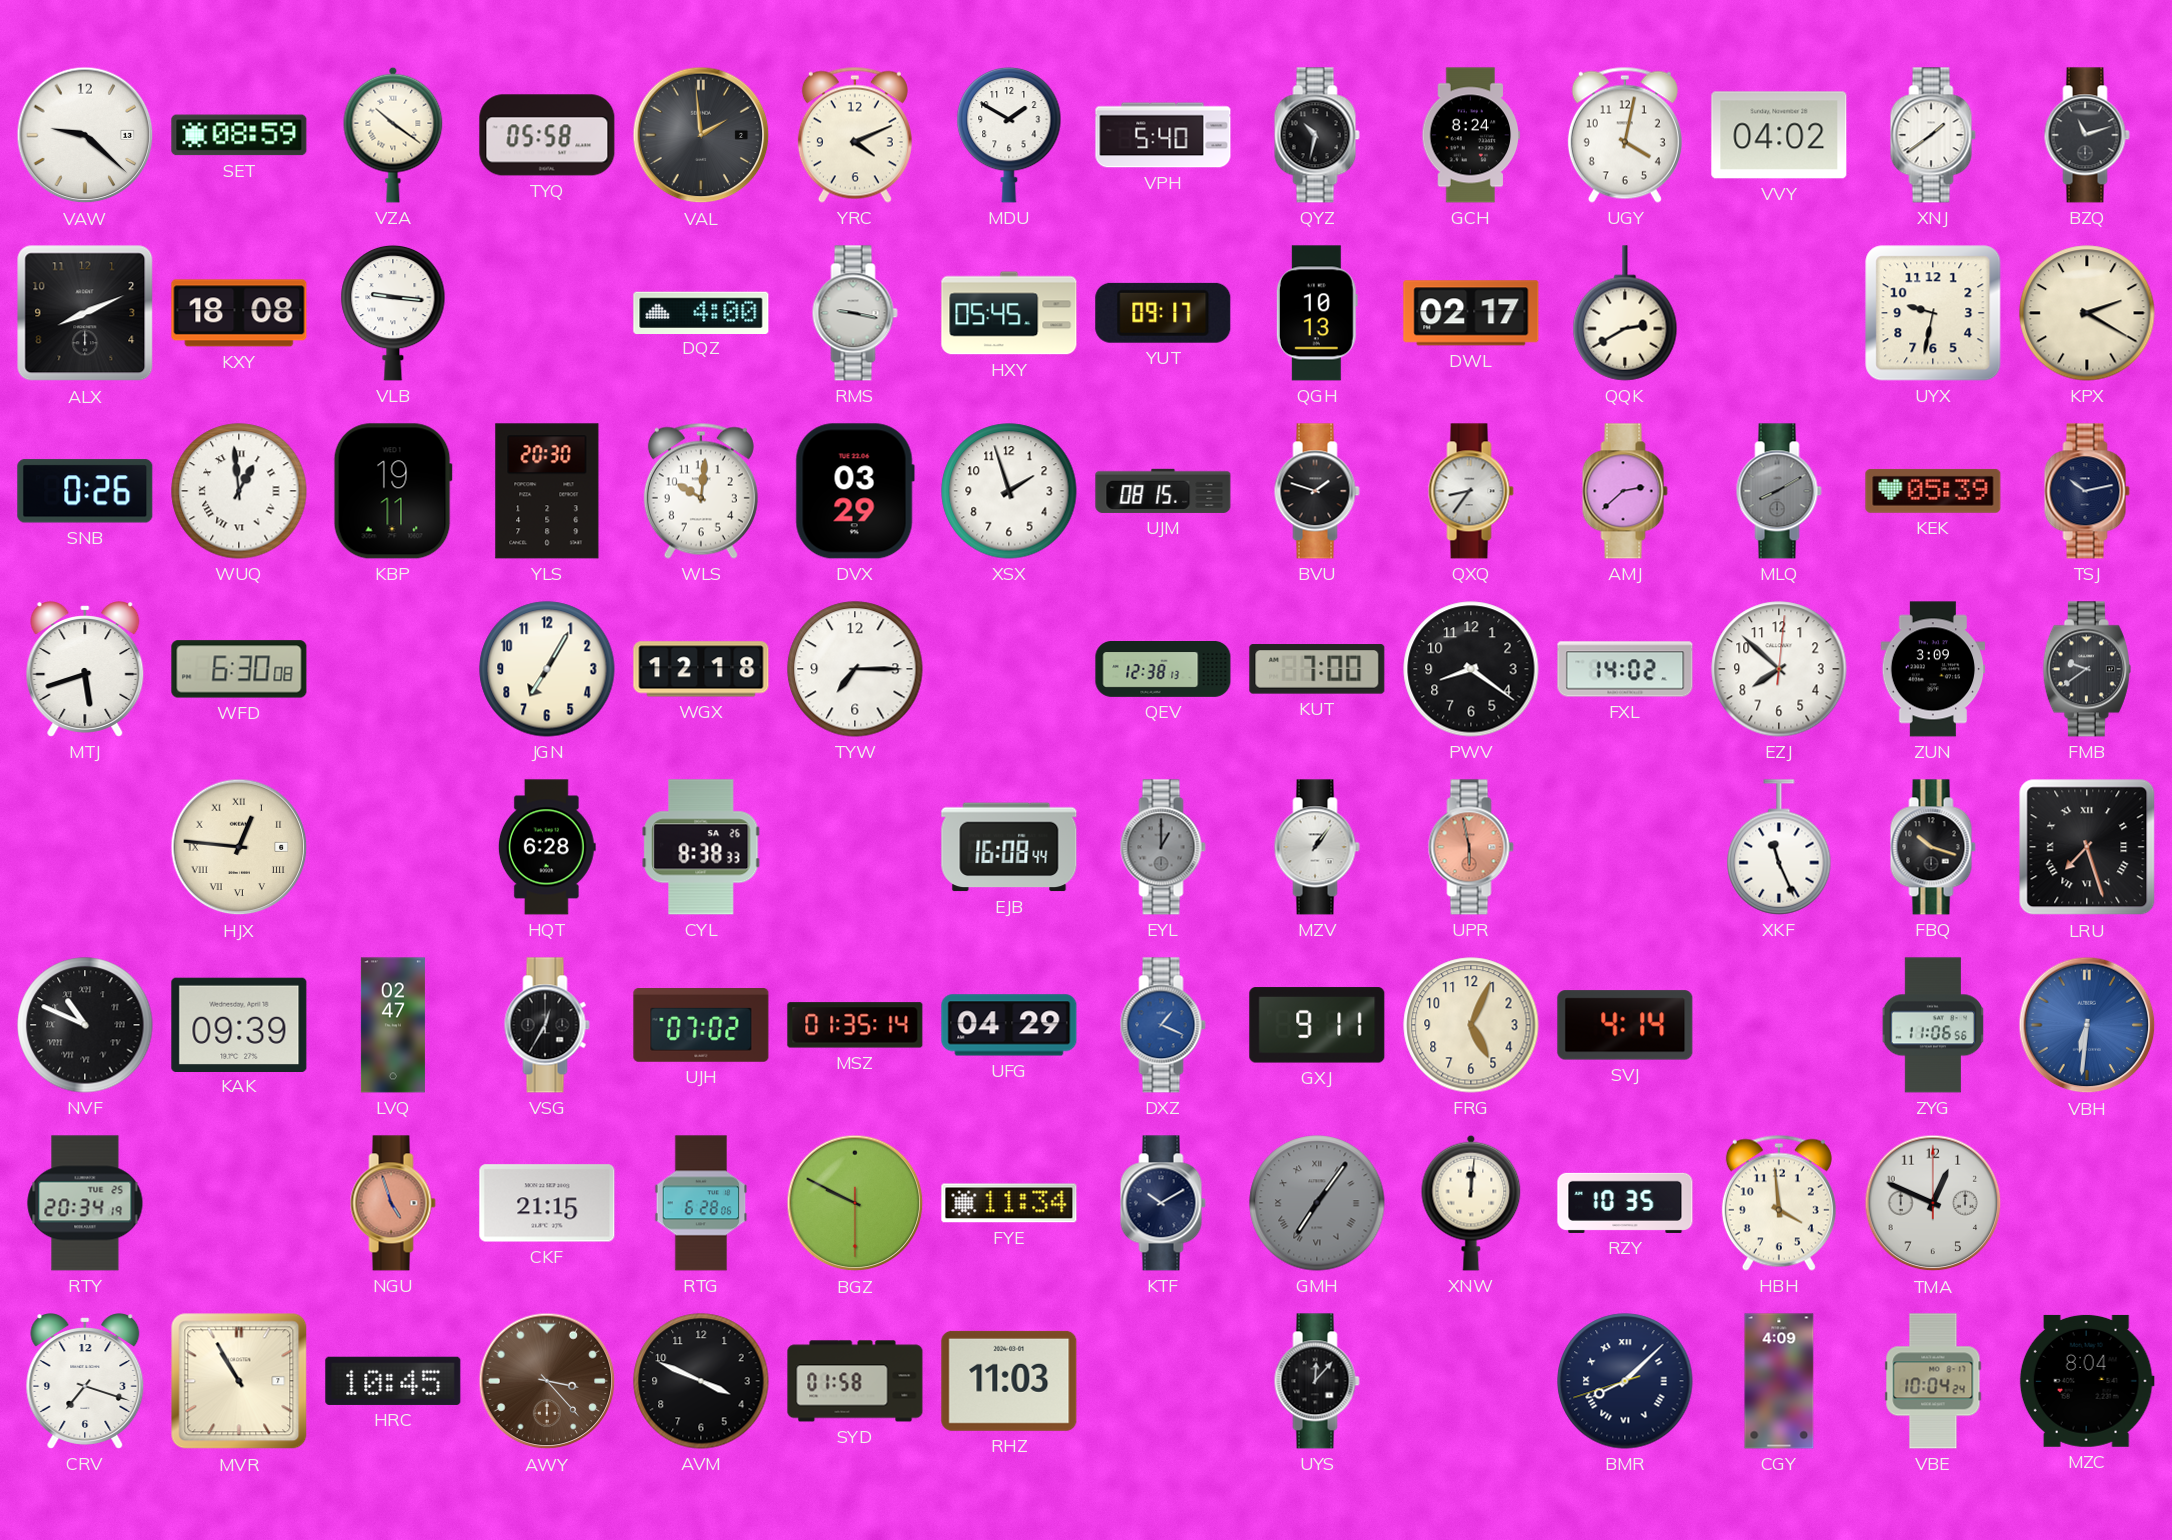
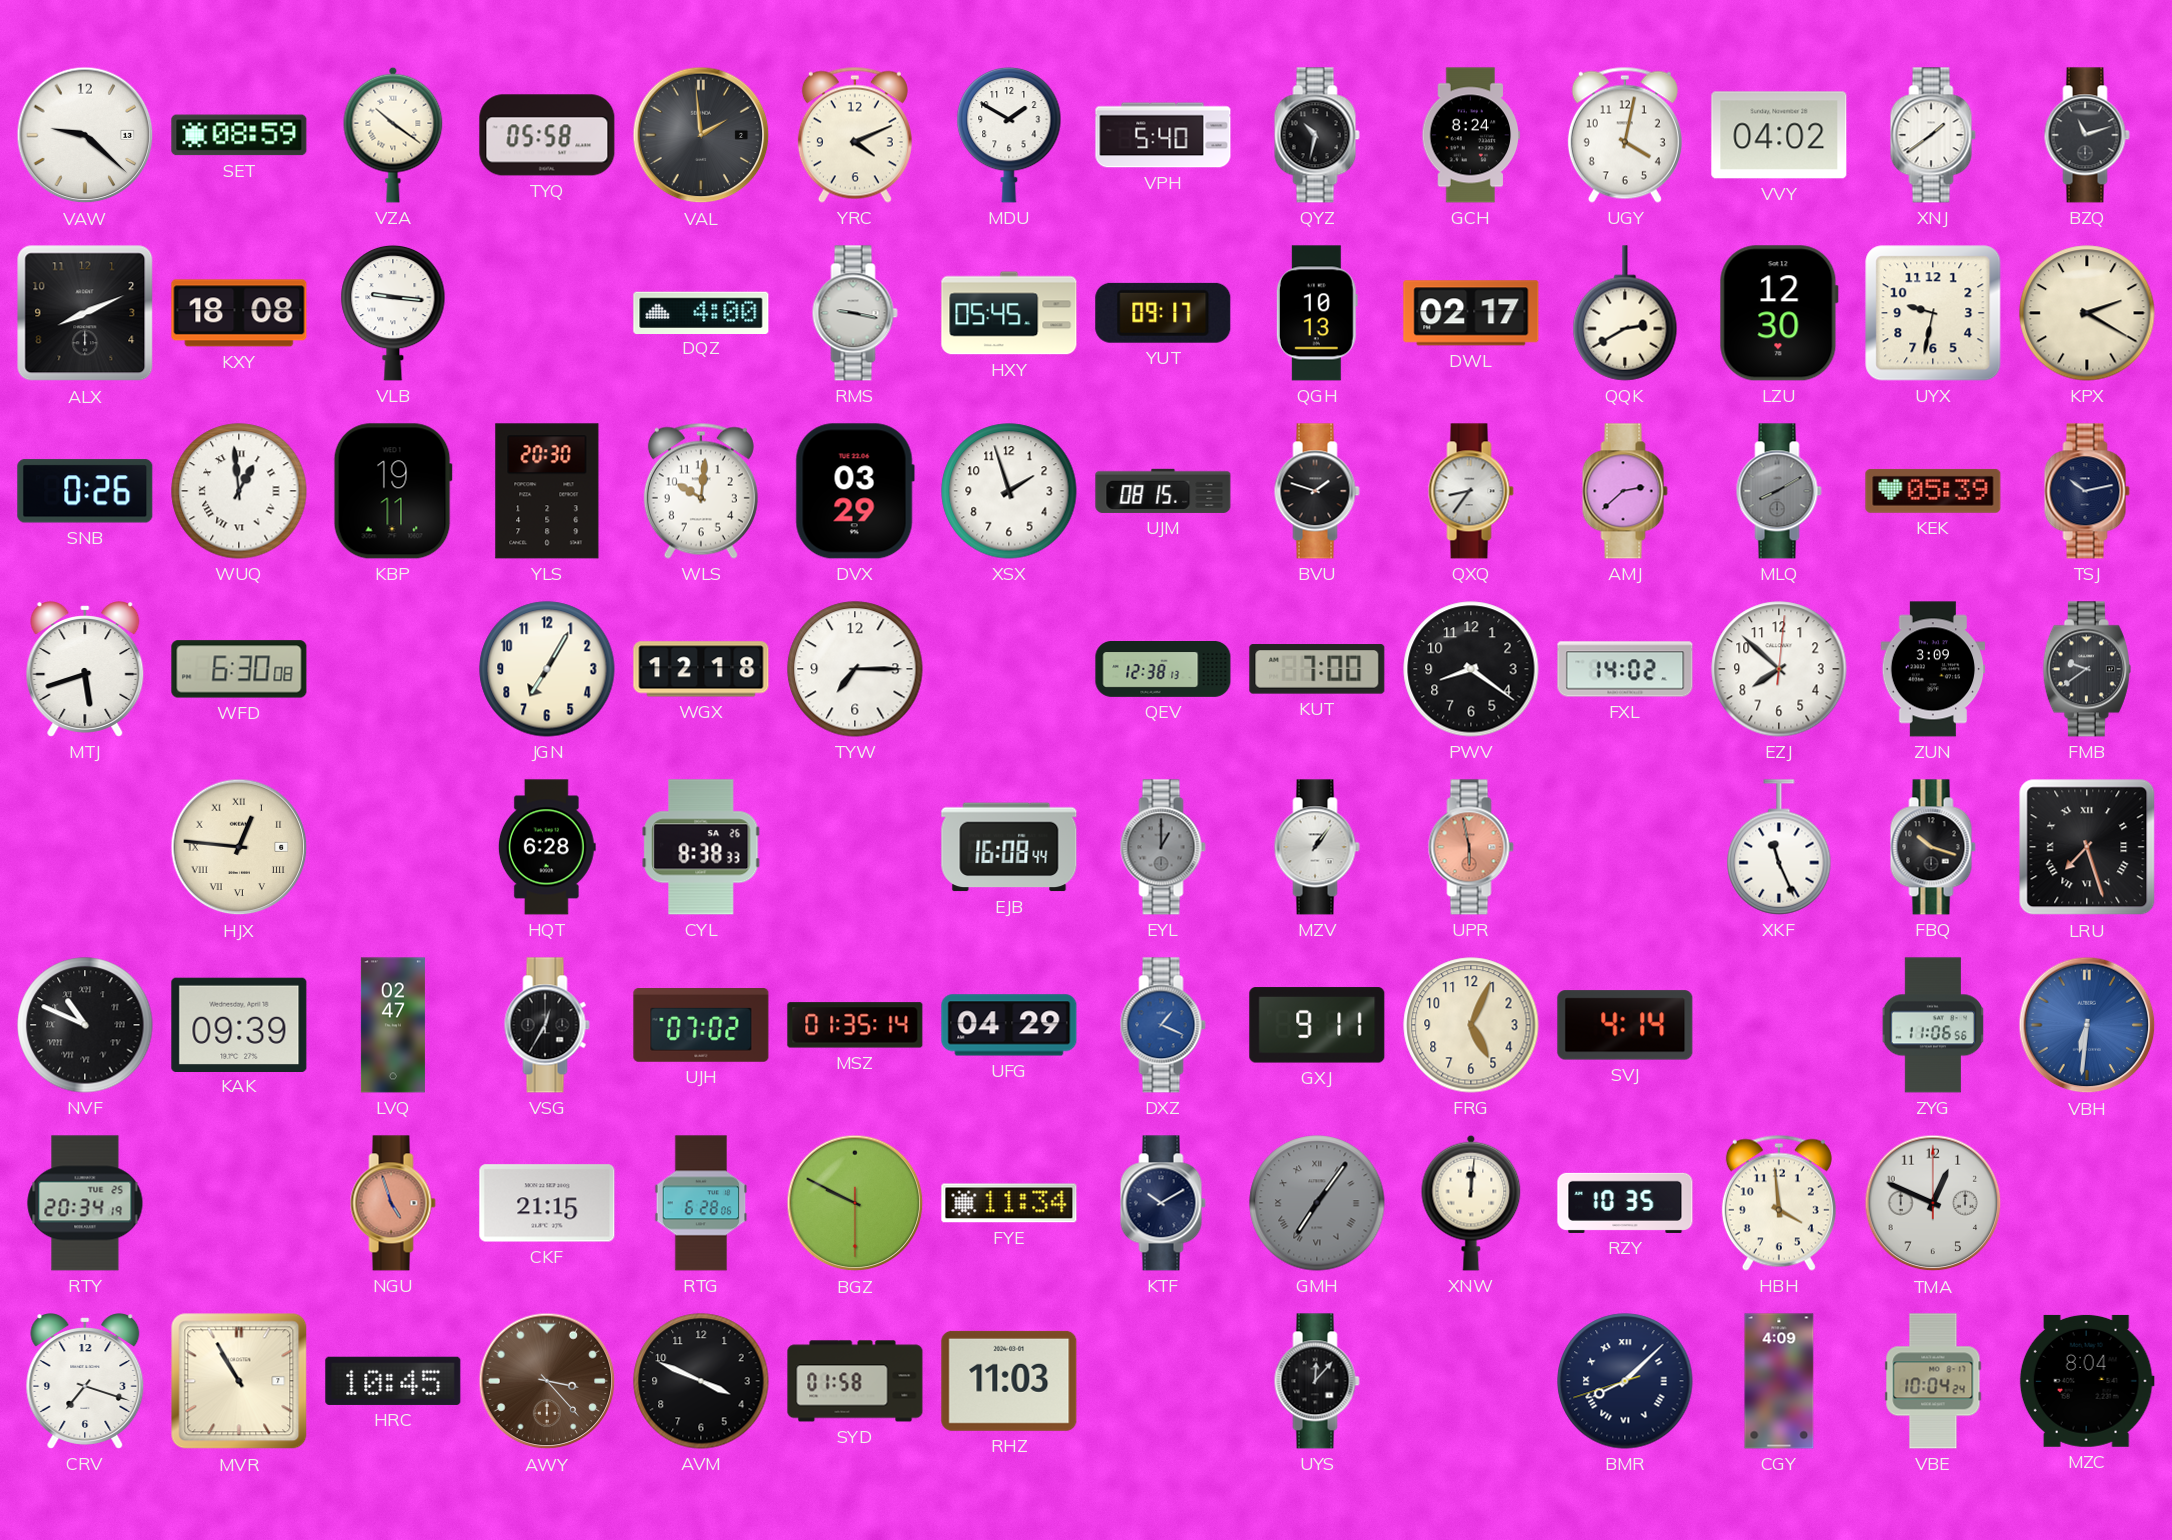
LZU: none -> 12:30
